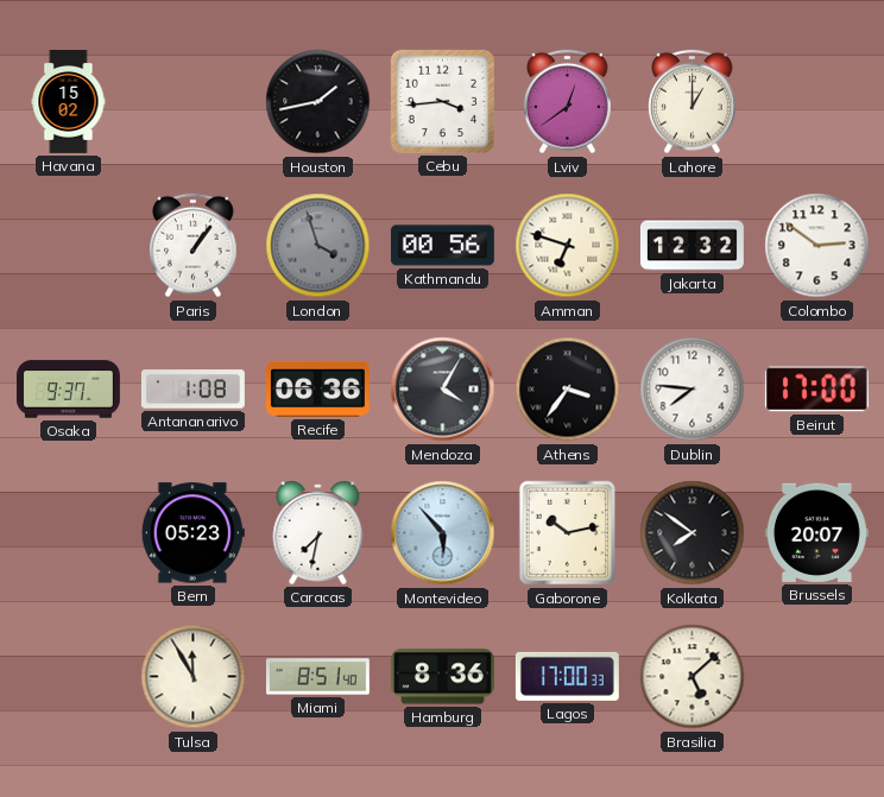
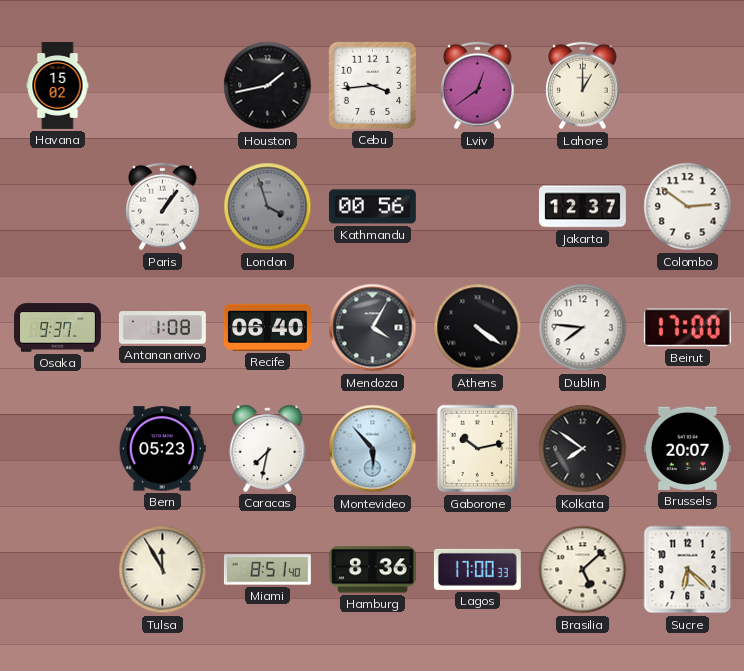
Amman: 6:48 -> none
Jakarta: 12:32 -> 12:37
Recife: 06:36 -> 06:40
Athens: 3:36 -> 4:21
Sucre: none -> 6:22
